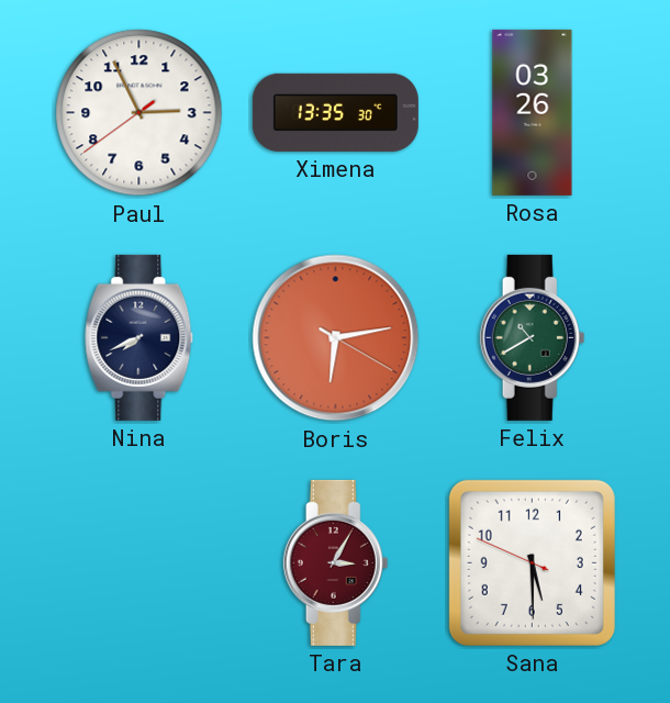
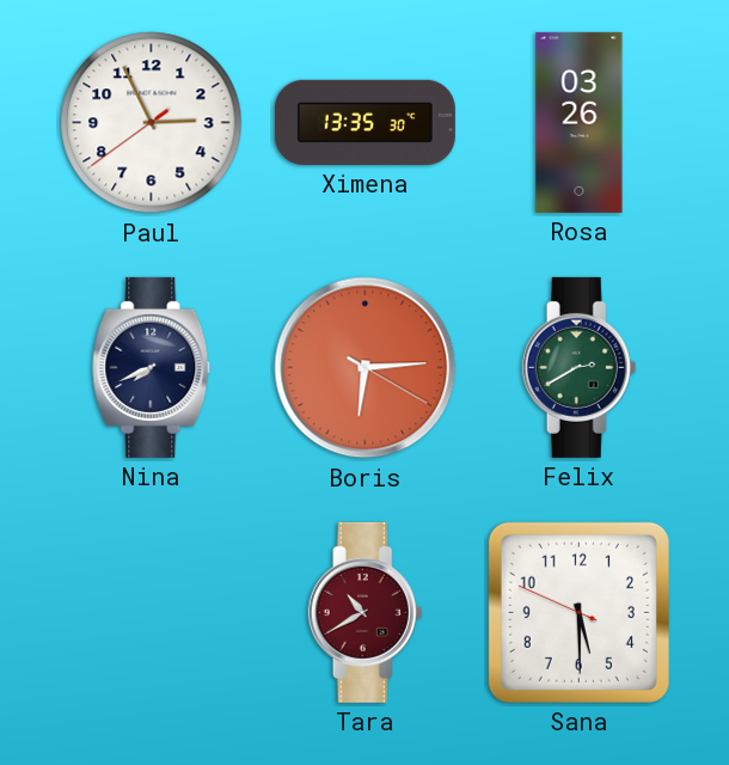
Boris: 6:13 -> 6:14
Felix: 10:40 -> 2:40
Tara: 3:05 -> 10:40
